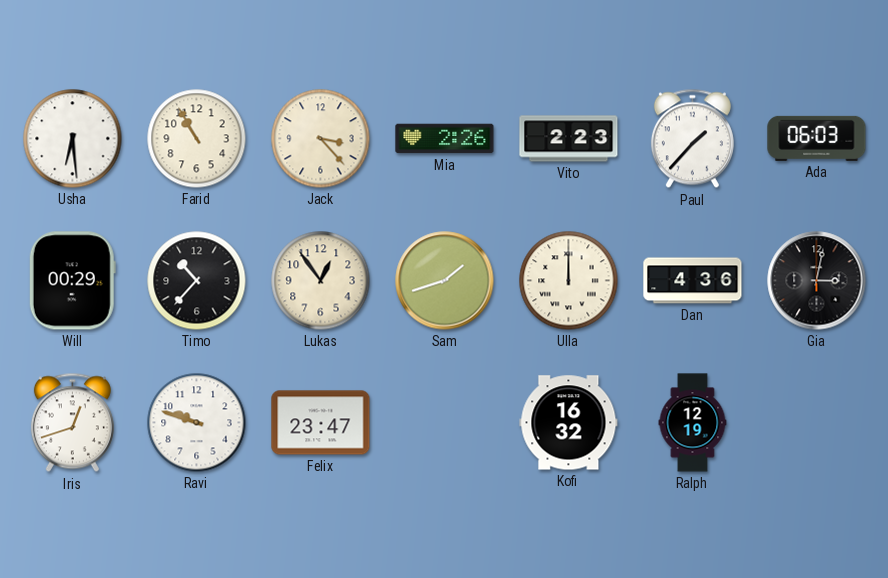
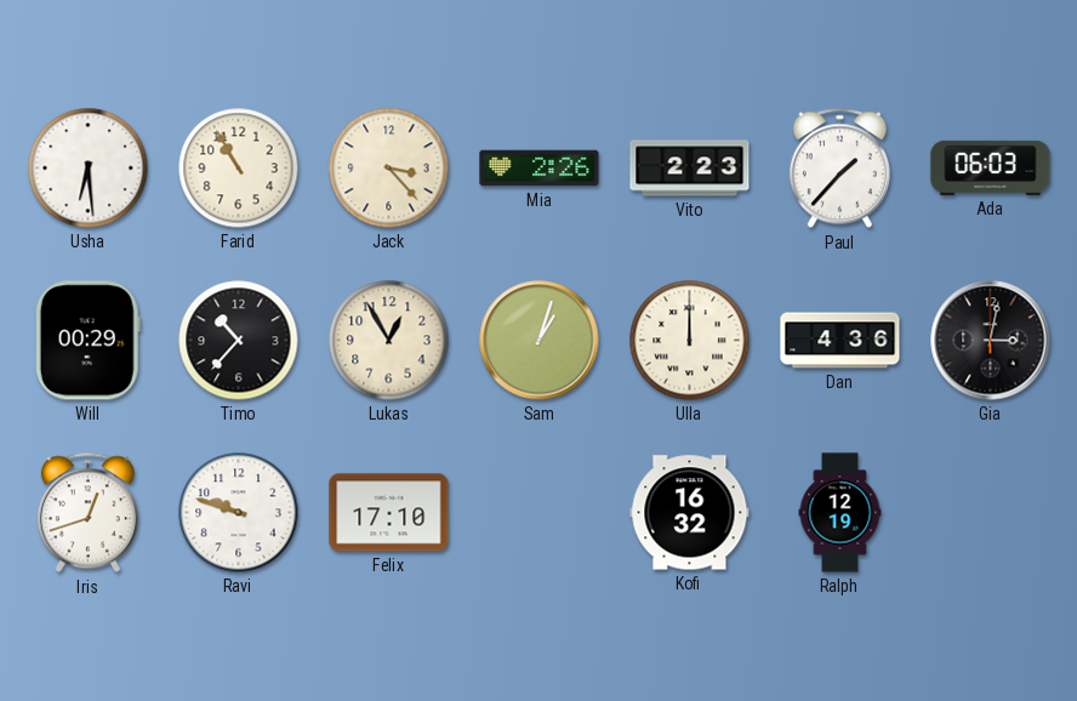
Lukas: 12:54 -> 12:55
Sam: 1:42 -> 1:03
Felix: 23:47 -> 17:10
